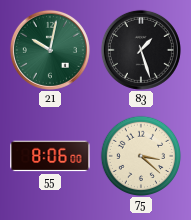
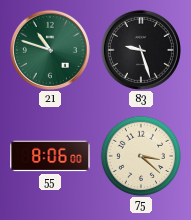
21: 10:02 -> 10:48
83: 1:27 -> 9:27
